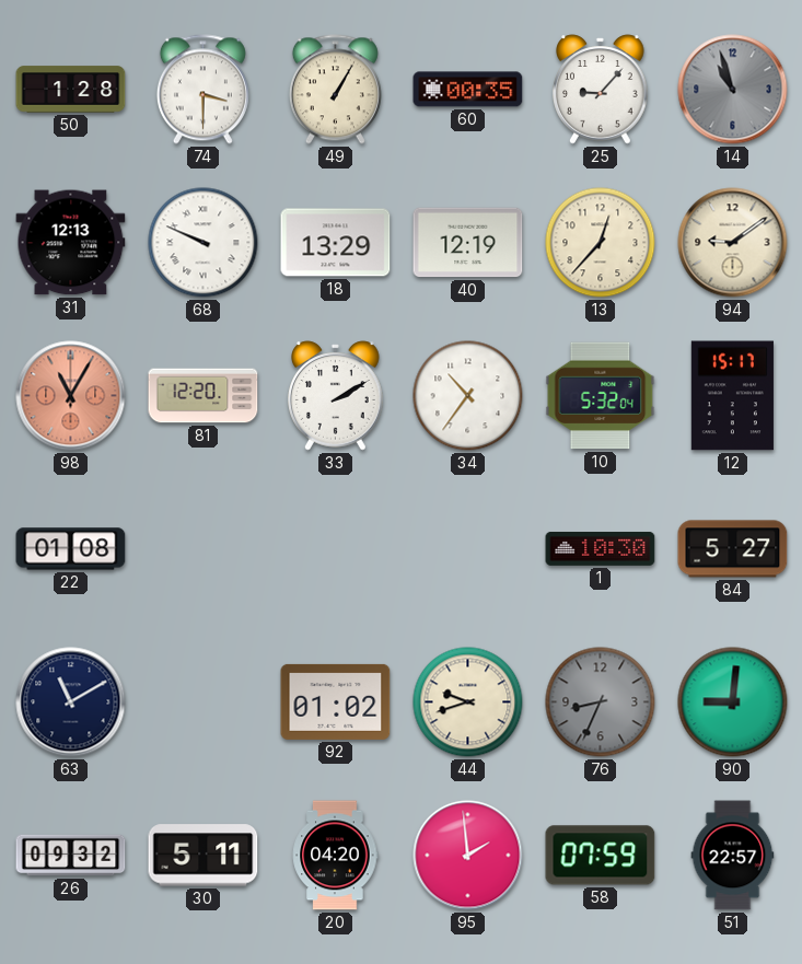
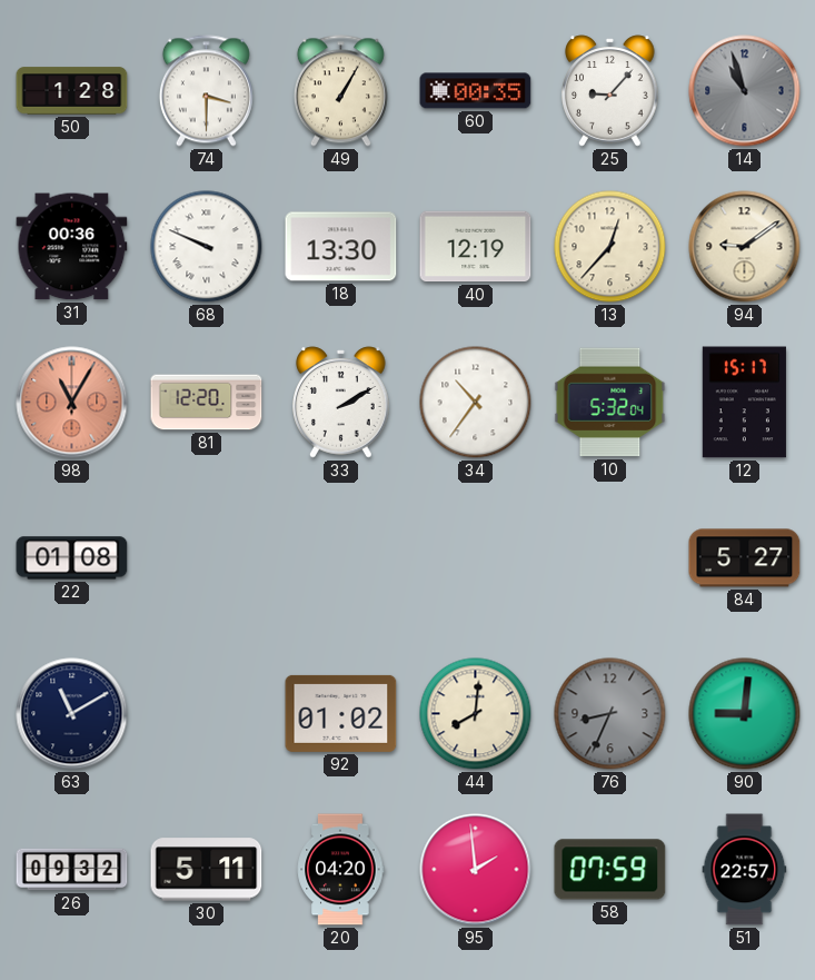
31: 12:13 -> 00:36
18: 13:29 -> 13:30
1: 10:30 -> none
44: 9:42 -> 8:01
